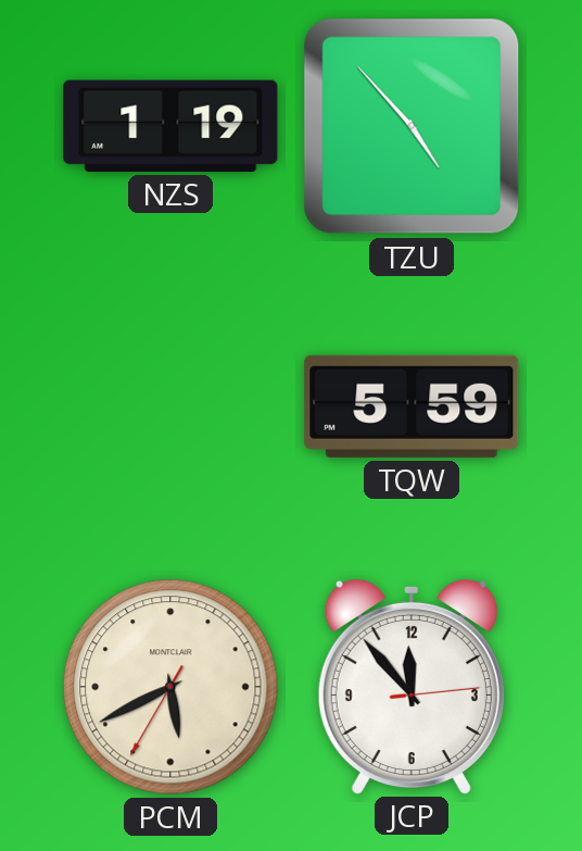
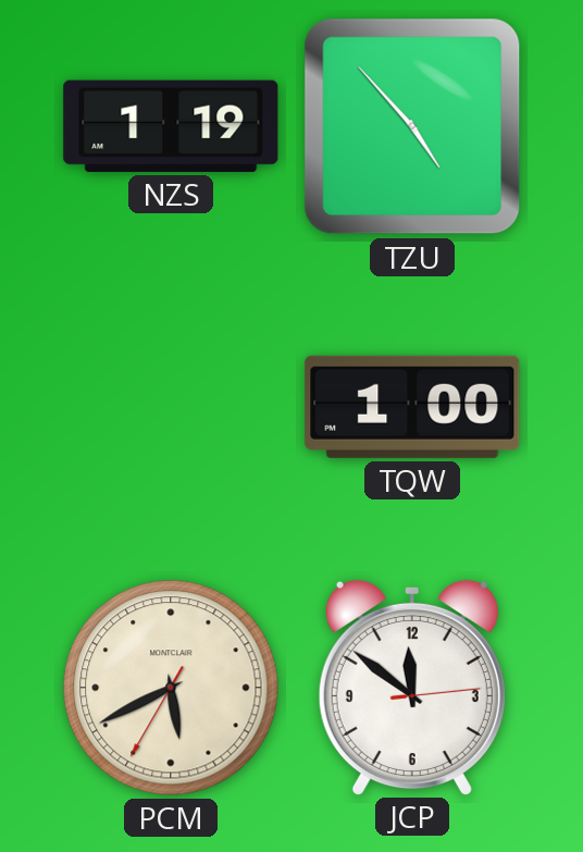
TQW: 5:59 -> 1:00
JCP: 11:53 -> 11:51
